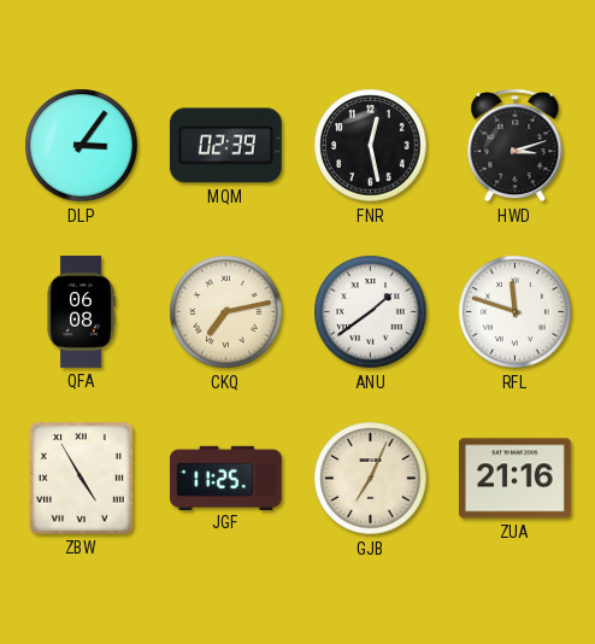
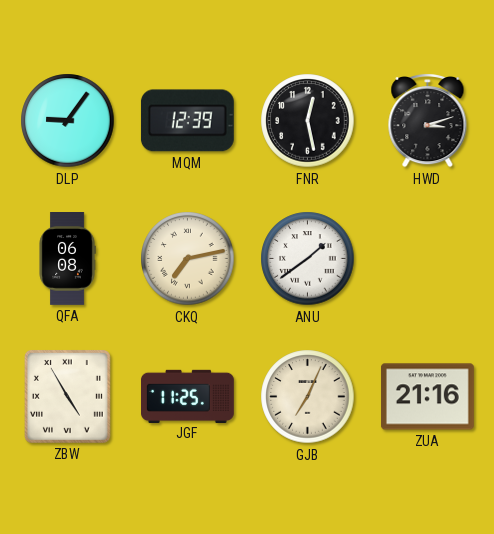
DLP: 3:06 -> 9:06
MQM: 02:39 -> 12:39
RFL: 11:48 -> none
